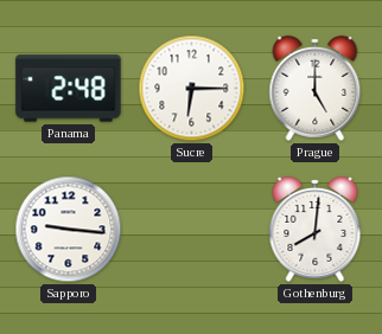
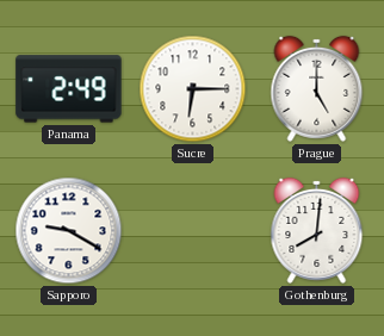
Panama: 2:48 -> 2:49
Sapporo: 9:16 -> 9:20
